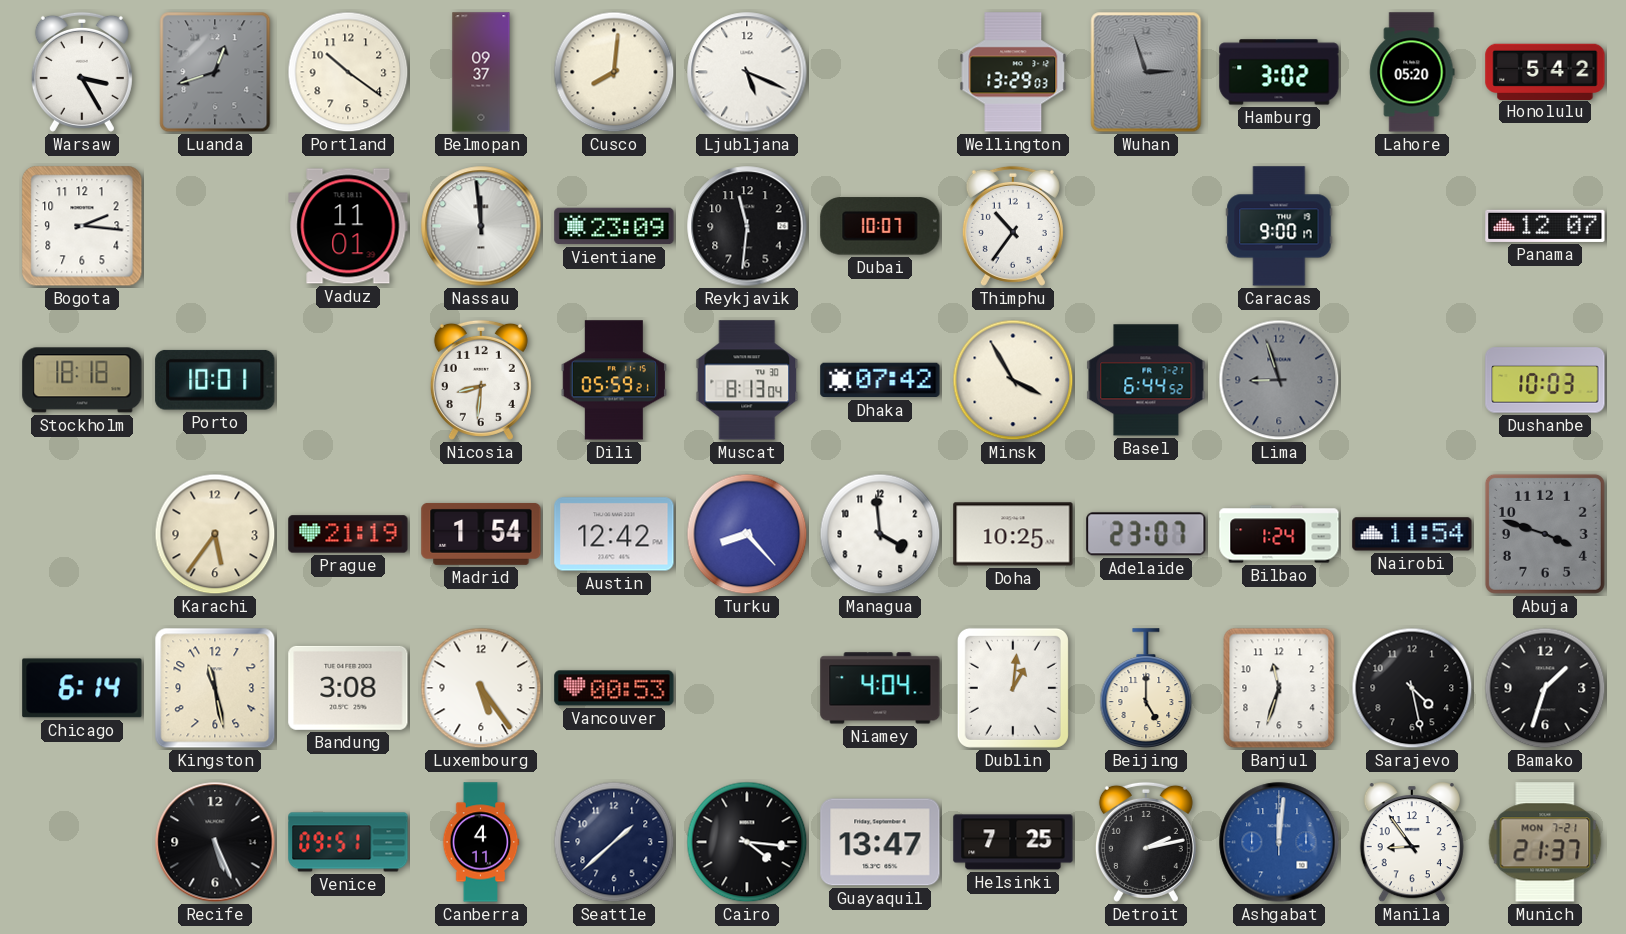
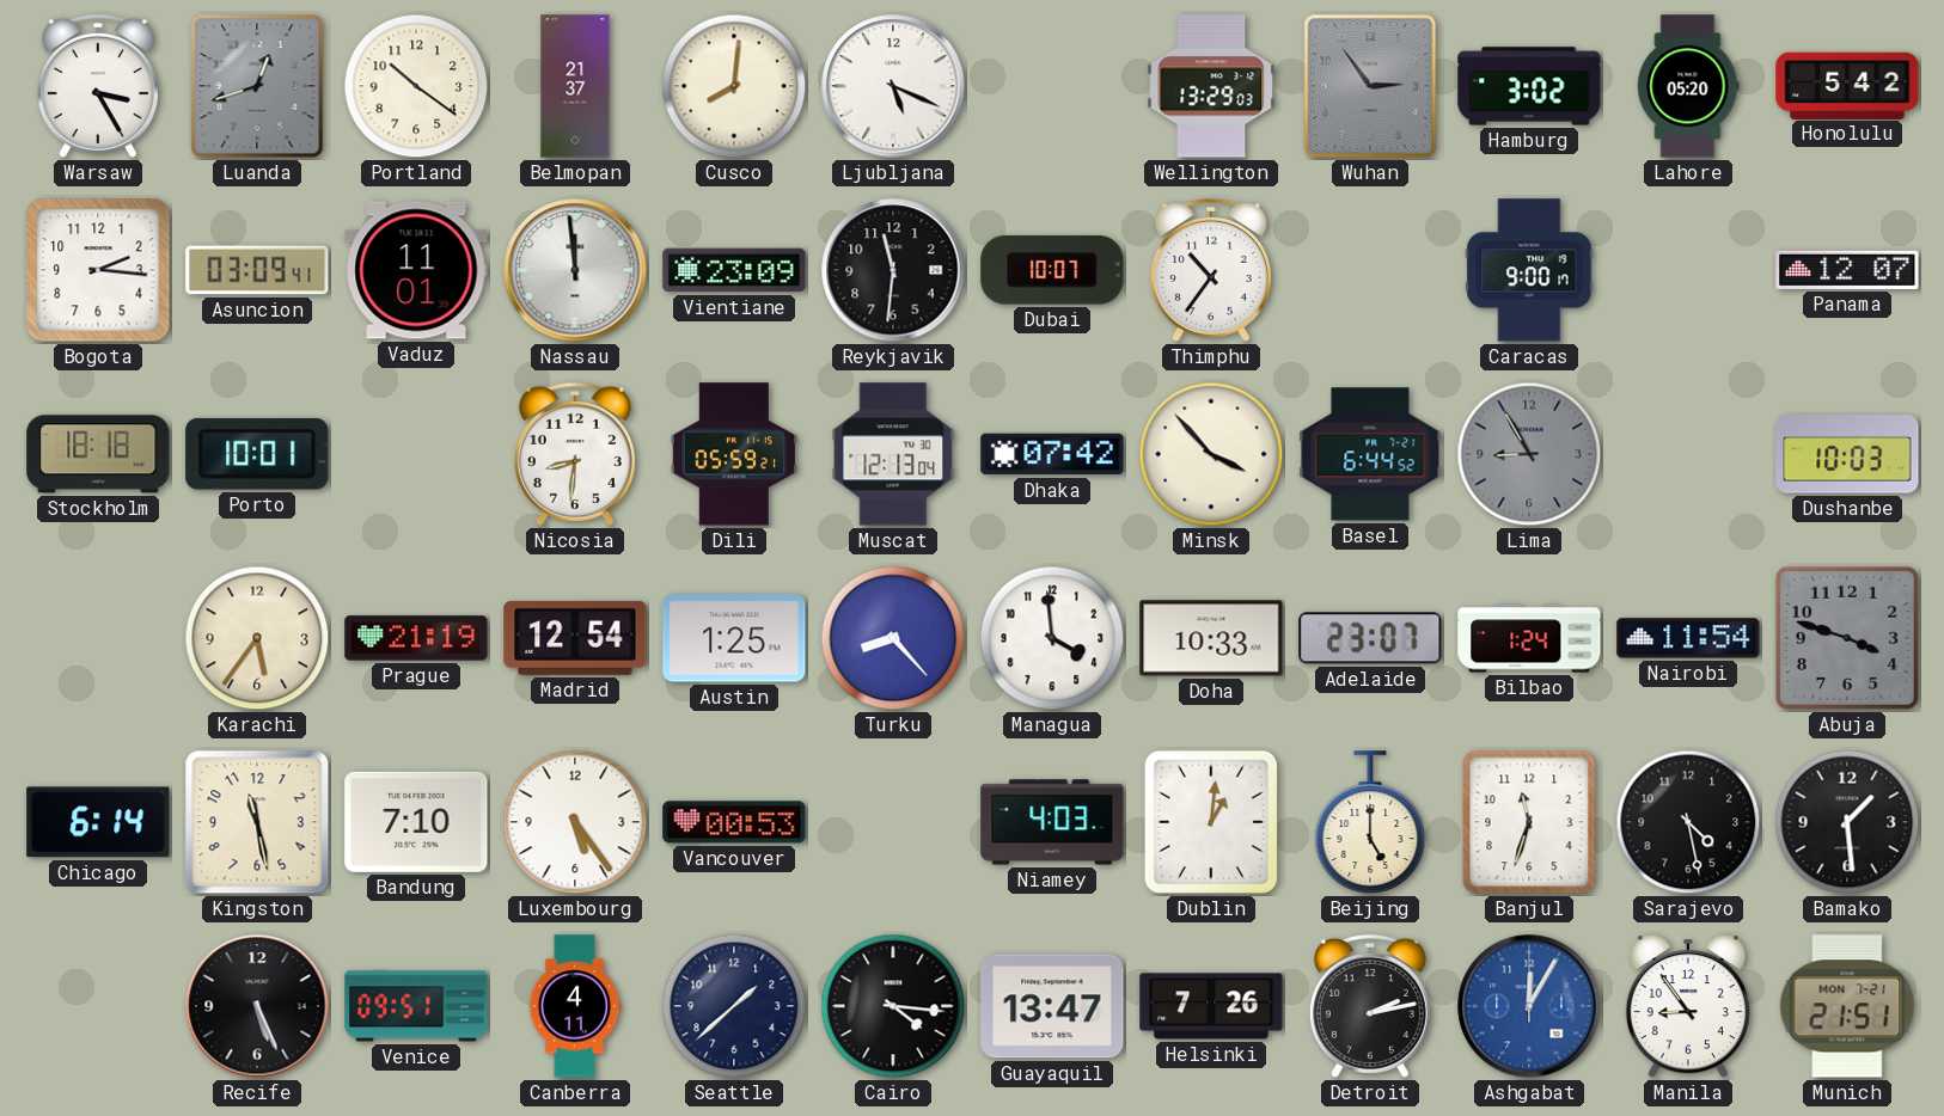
Belmopan: 09:37 -> 21:37
Wuhan: 2:57 -> 2:54
Asuncion: none -> 03:09
Muscat: 8:13 -> 12:13
Minsk: 3:55 -> 3:53
Lima: 8:57 -> 8:55
Madrid: 1:54 -> 12:54
Austin: 12:42 -> 1:25
Doha: 10:25 -> 10:33
Bandung: 3:08 -> 7:10
Niamey: 4:04 -> 4:03
Bamako: 1:33 -> 1:29
Helsinki: 7:25 -> 7:26
Ashgabat: 12:01 -> 12:05
Munich: 21:37 -> 21:51
